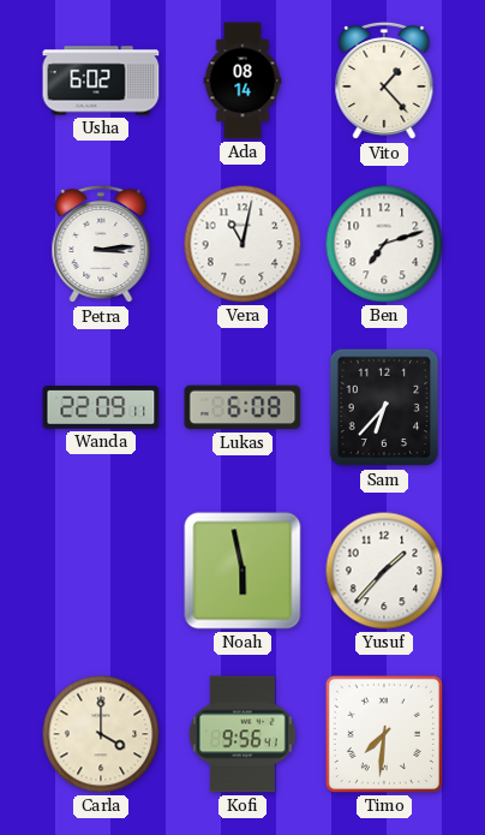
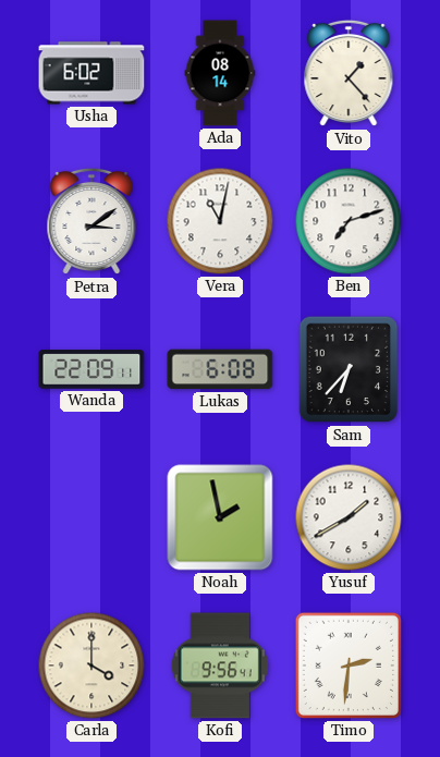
Petra: 3:14 -> 3:09
Noah: 5:58 -> 1:58
Yusuf: 1:37 -> 1:40
Timo: 7:31 -> 2:31
